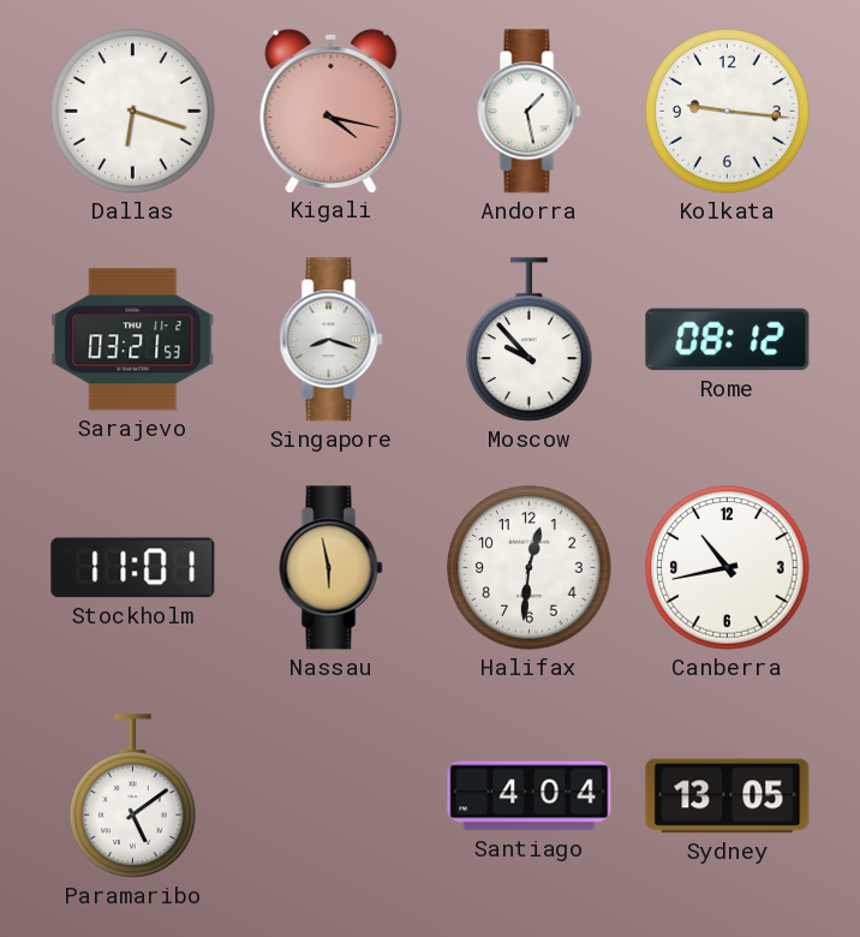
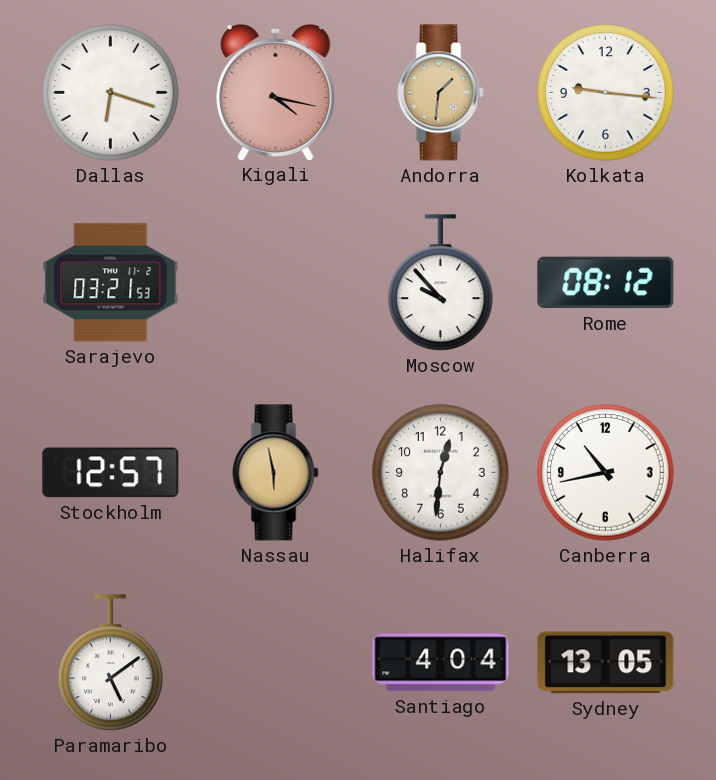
Andorra: 1:28 -> 1:31
Andorra dial: white -> champagne
Singapore: 8:18 -> none
Stockholm: 11:01 -> 12:57
